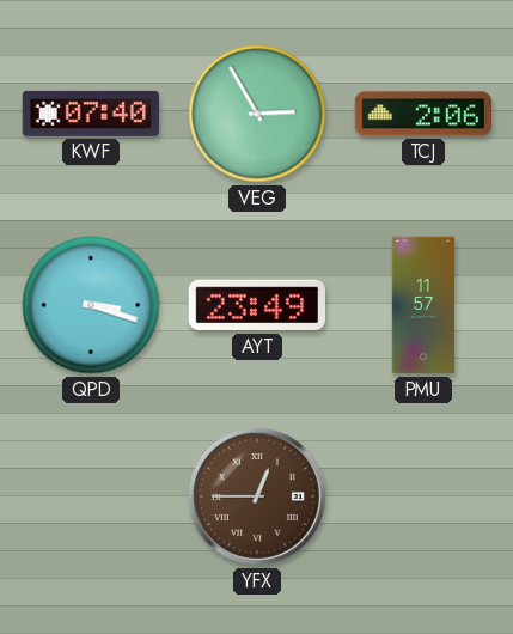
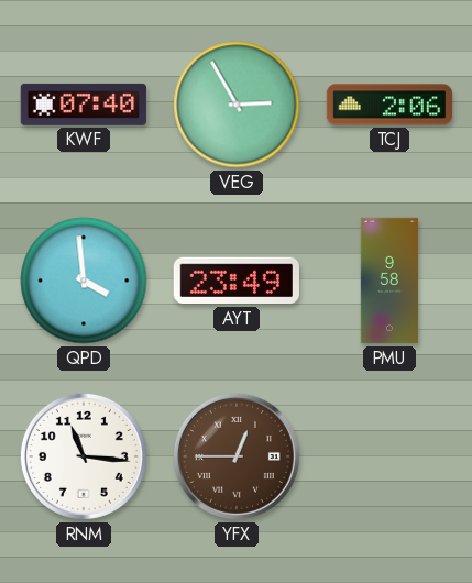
QPD: 3:18 -> 3:59
PMU: 11:57 -> 9:58
RNM: none -> 11:16
